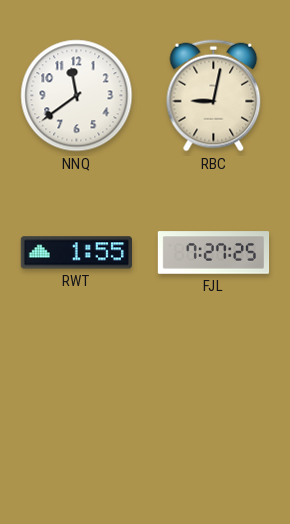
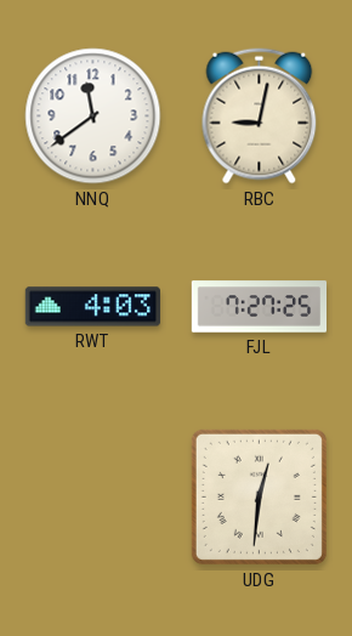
RWT: 1:55 -> 4:03
UDG: none -> 12:31
